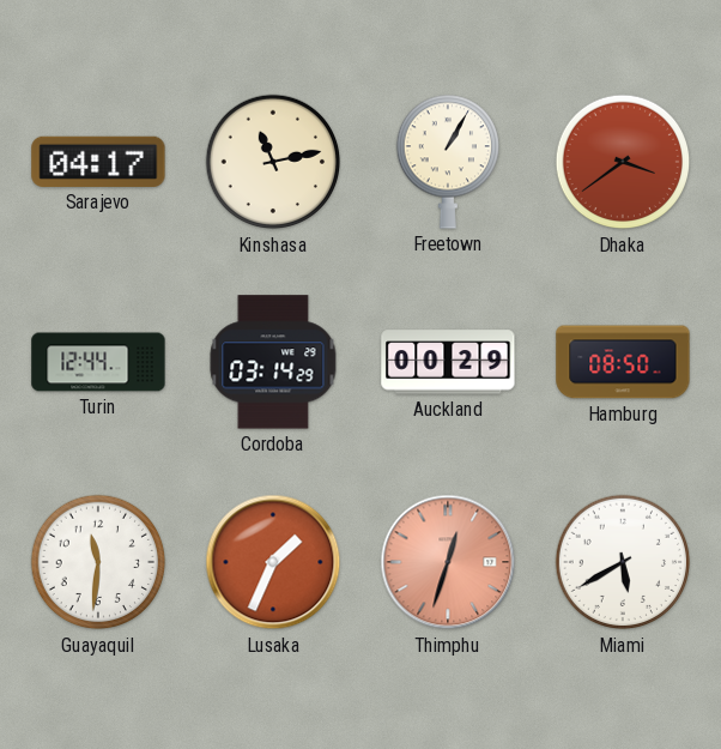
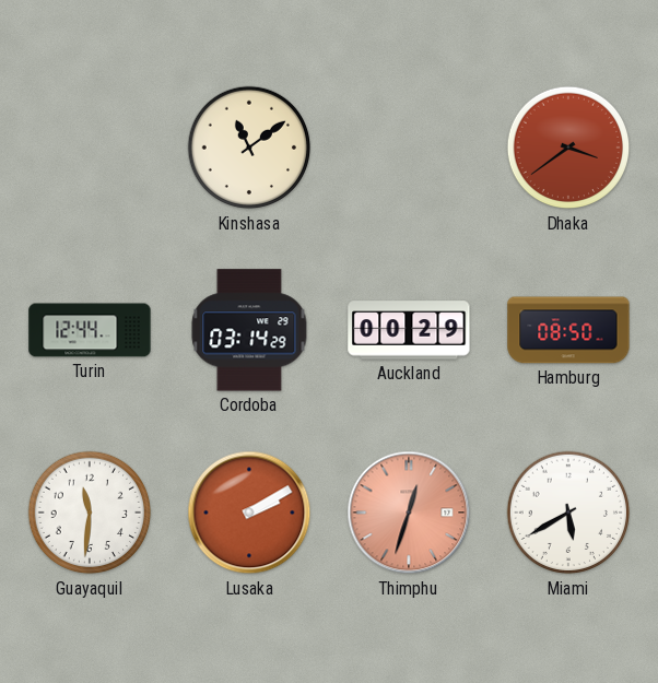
Sarajevo: 04:17 -> none
Kinshasa: 11:13 -> 11:09
Freetown: 1:05 -> none
Lusaka: 1:34 -> 2:10
